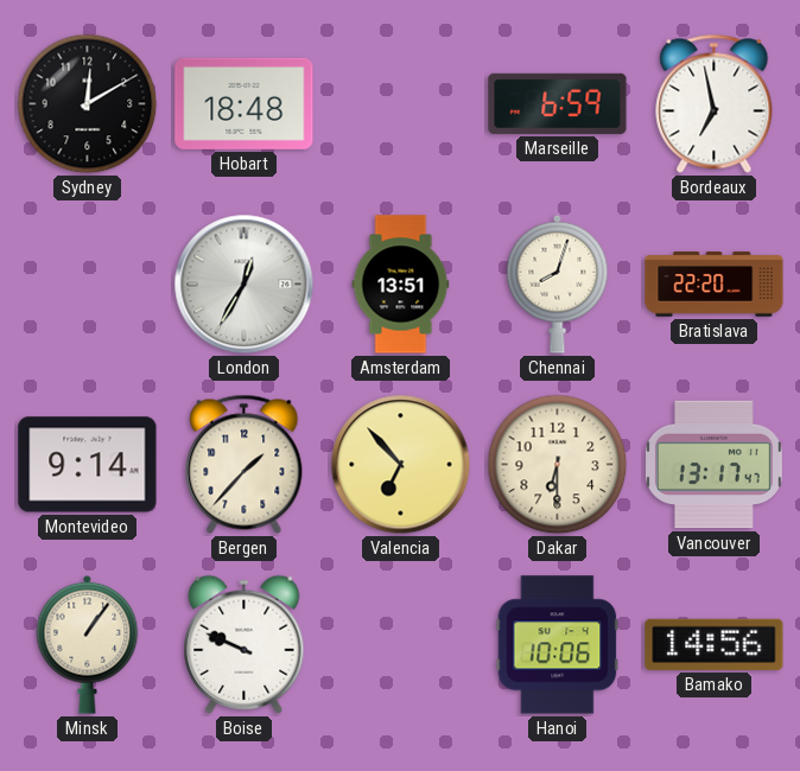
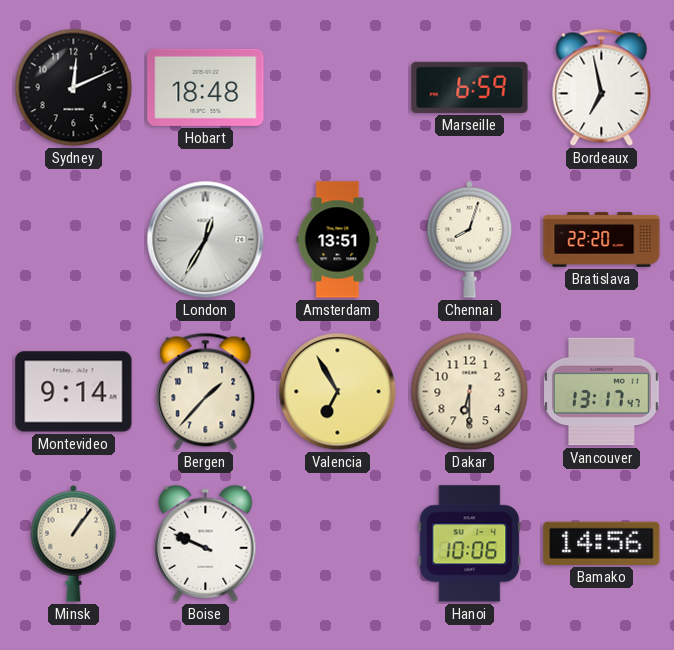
Sydney: 12:10 -> 12:11
Valencia: 6:53 -> 6:55
